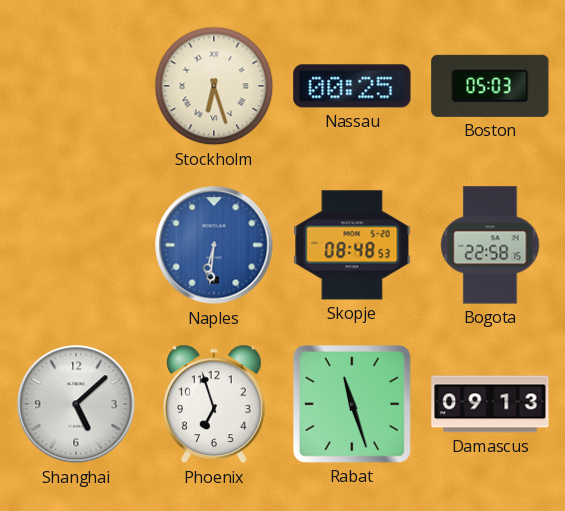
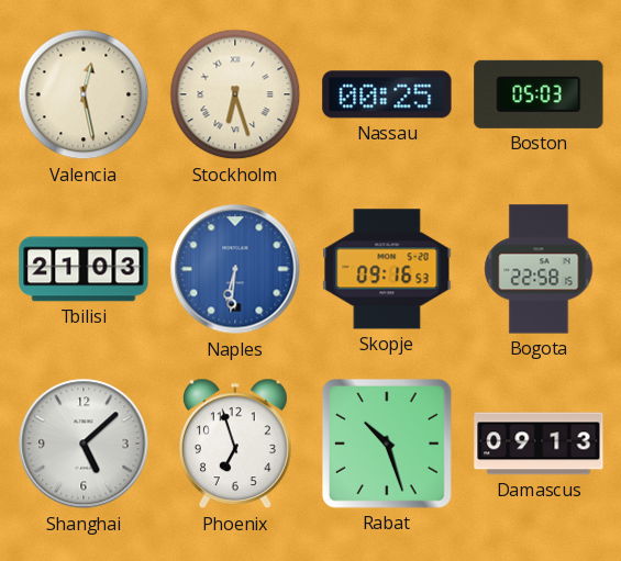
Valencia: none -> 12:28
Tbilisi: none -> 21:03
Skopje: 08:48 -> 09:16
Rabat: 11:27 -> 10:27
